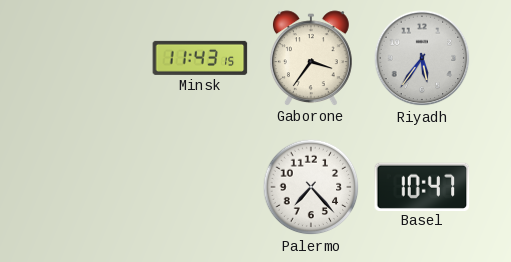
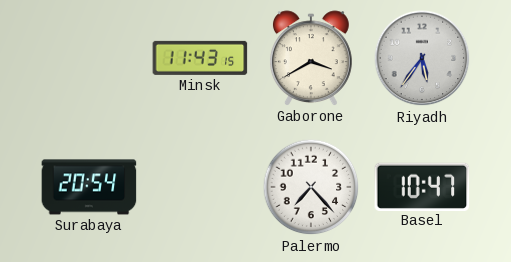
Gaborone: 3:36 -> 3:40
Surabaya: none -> 20:54
